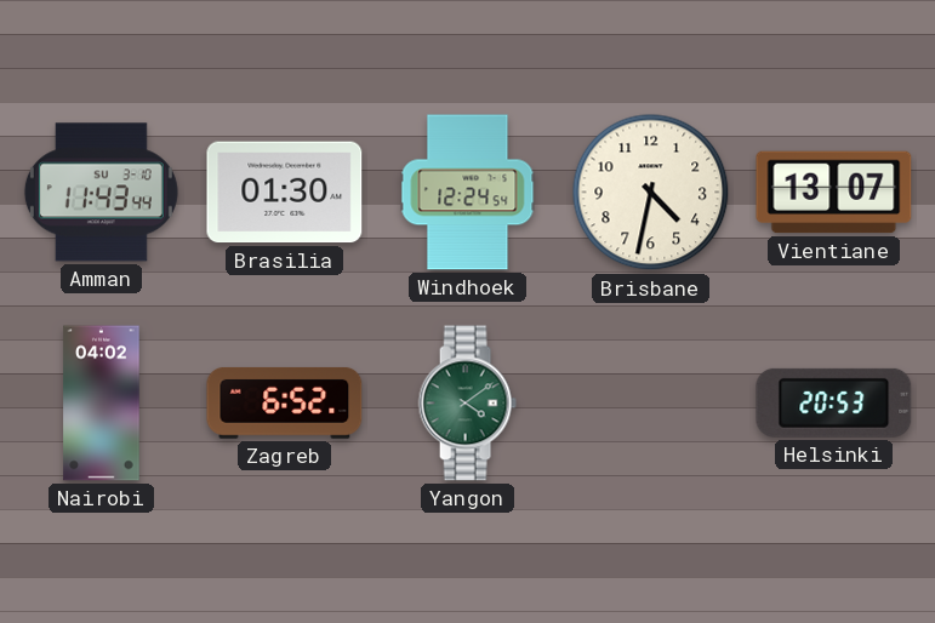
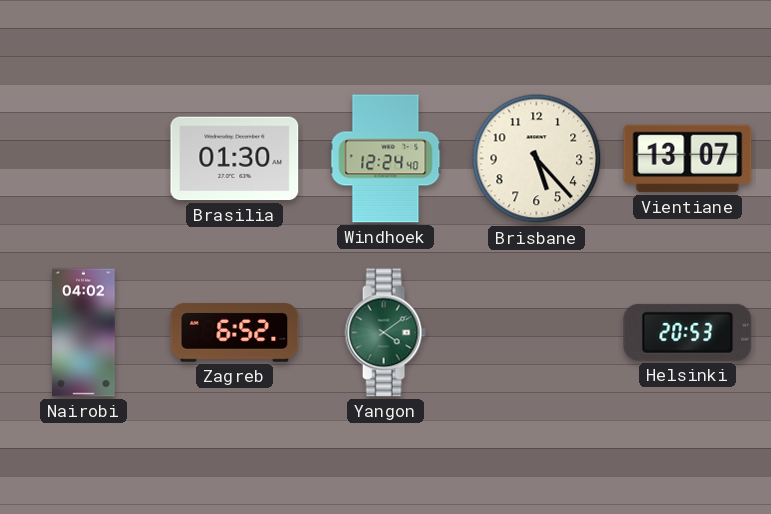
Amman: 11:43 -> none
Windhoek: 12:24:54 -> 12:24:40
Brisbane: 4:32 -> 5:23
